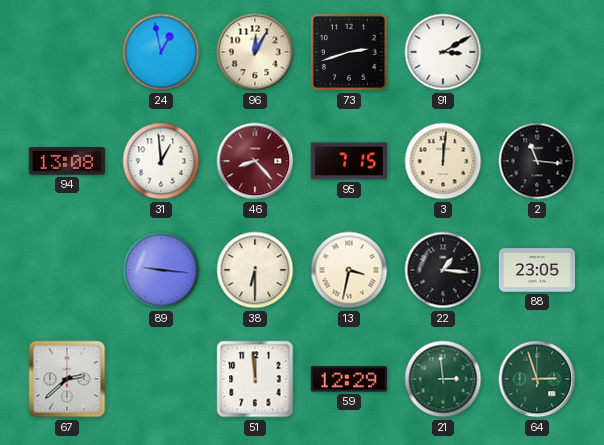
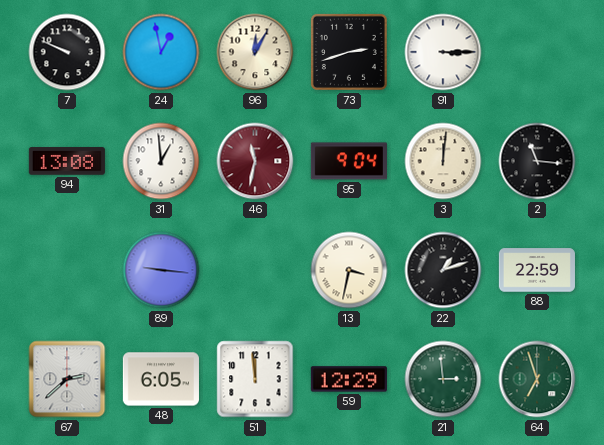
7: none -> 9:49
91: 3:10 -> 3:15
46: 8:23 -> 11:32
95: 7:15 -> 9:04
38: 6:30 -> none
22: 1:16 -> 1:12
88: 23:05 -> 22:59
48: none -> 6:05
64: 2:57 -> 6:57
